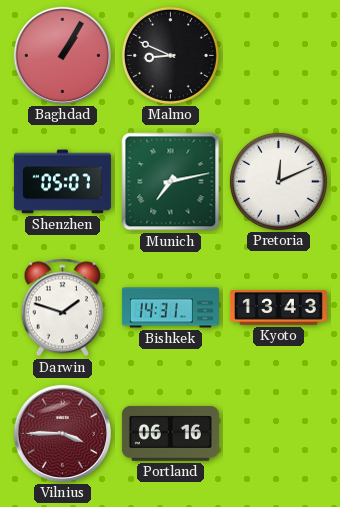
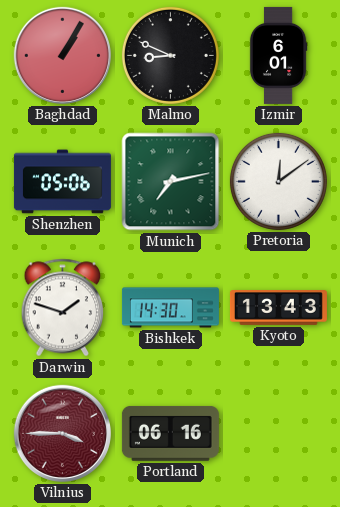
Izmir: none -> 6:01
Shenzhen: 05:07 -> 05:06
Pretoria: 12:11 -> 12:09
Bishkek: 14:31 -> 14:30
